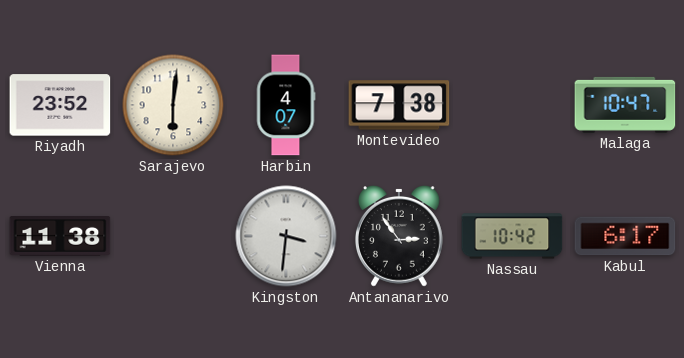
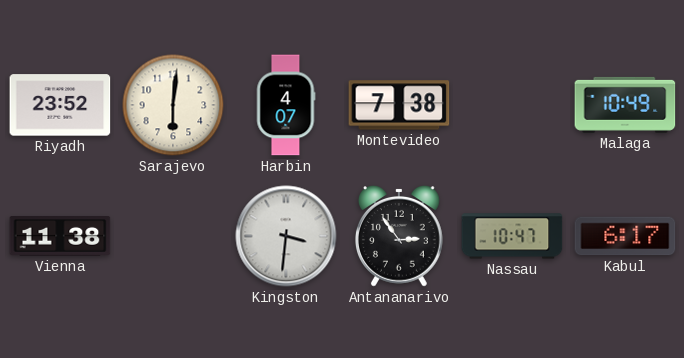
Malaga: 10:47 -> 10:49
Nassau: 10:42 -> 10:47
